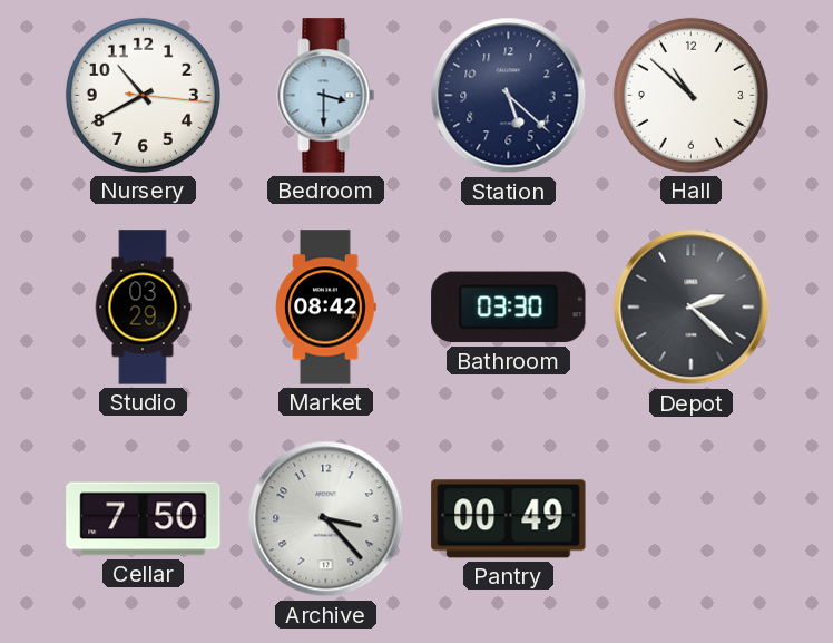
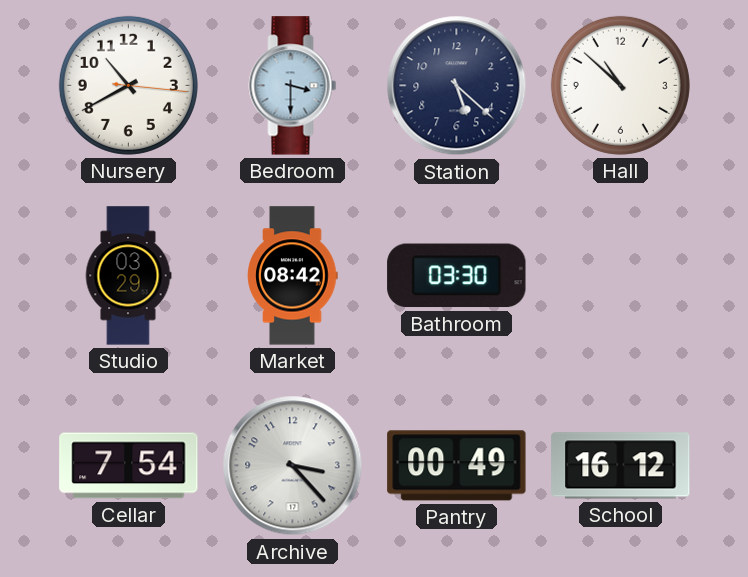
Depot: 2:22 -> none
Cellar: 7:50 -> 7:54
School: none -> 16:12
